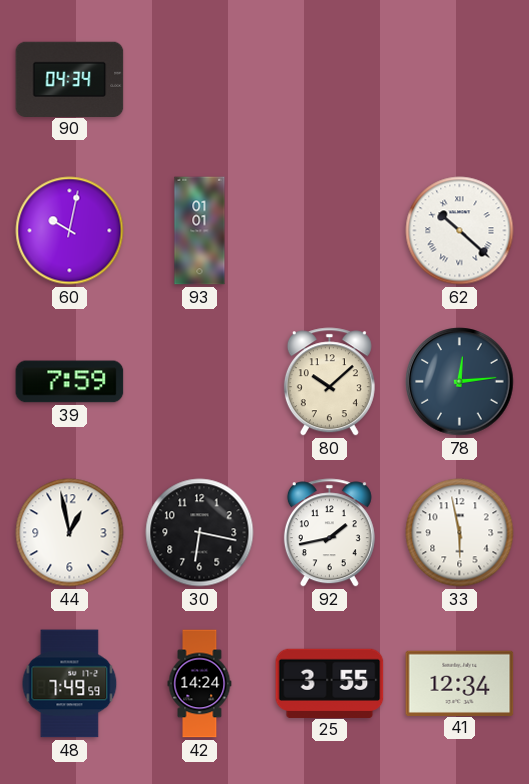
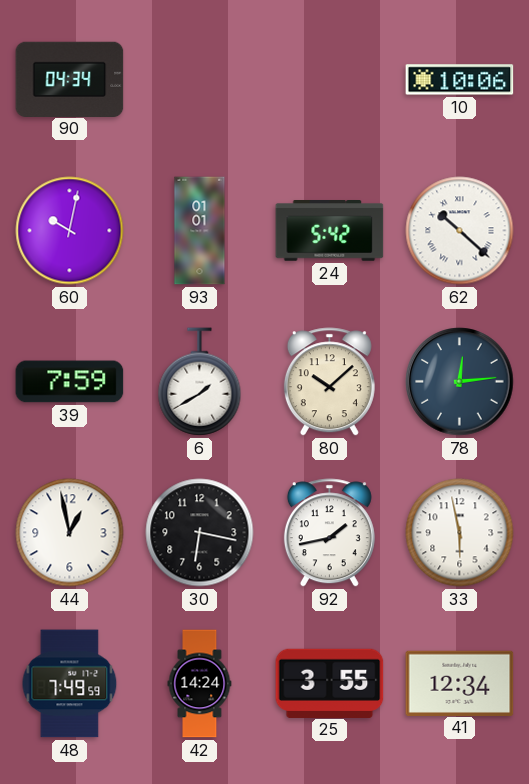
10: none -> 10:06
24: none -> 5:42
6: none -> 1:40
